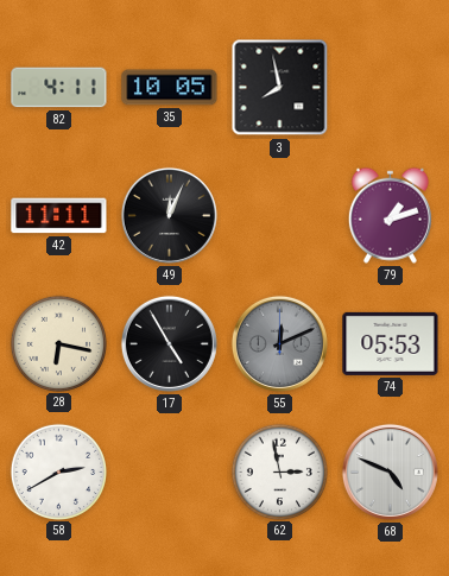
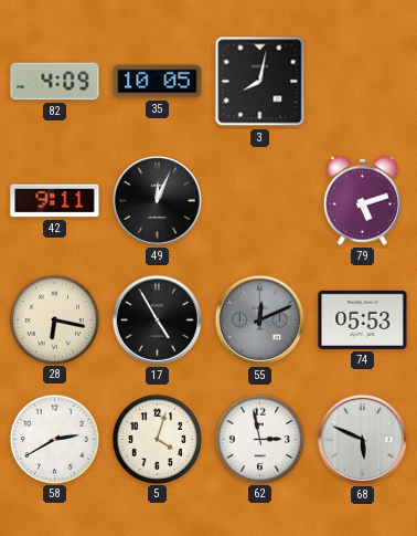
82: 4:11 -> 4:09
3: 7:58 -> 8:02
42: 11:11 -> 9:11
79: 1:12 -> 5:12
5: none -> 4:03
68: 4:49 -> 5:49
